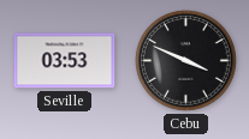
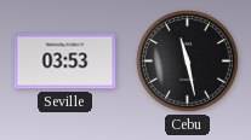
Cebu: 3:49 -> 11:28
